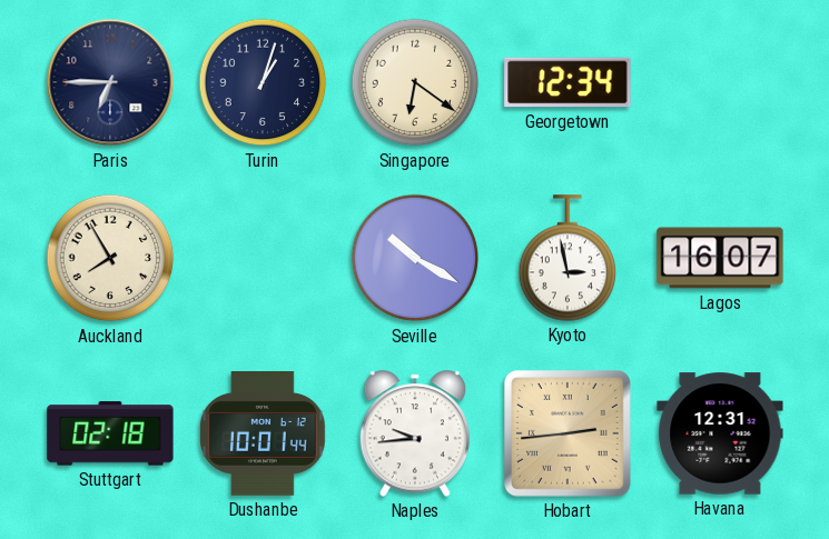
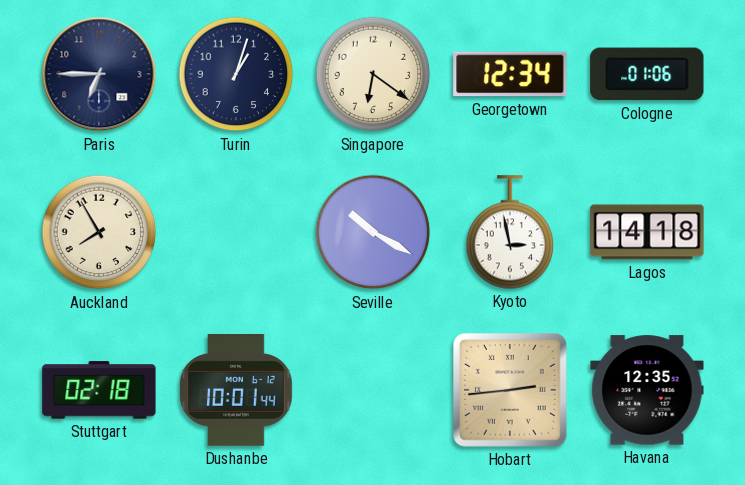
Cologne: none -> 01:06
Lagos: 16:07 -> 14:18
Naples: 9:44 -> none
Havana: 12:31 -> 12:35
